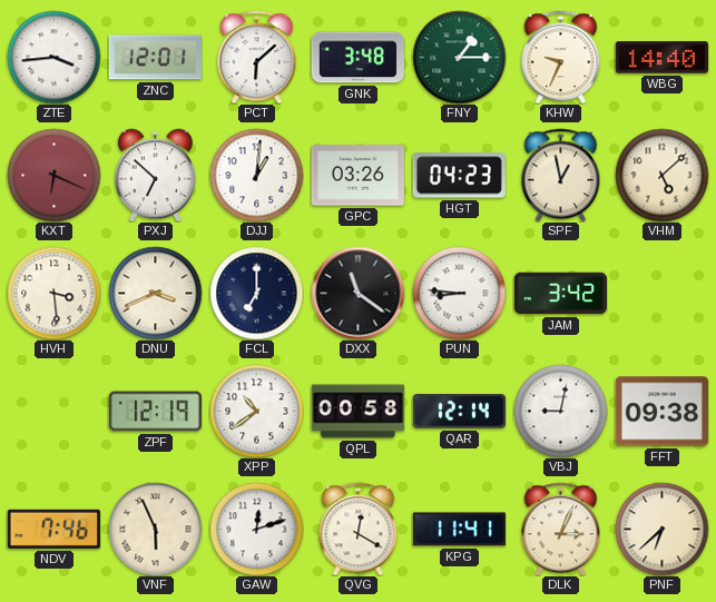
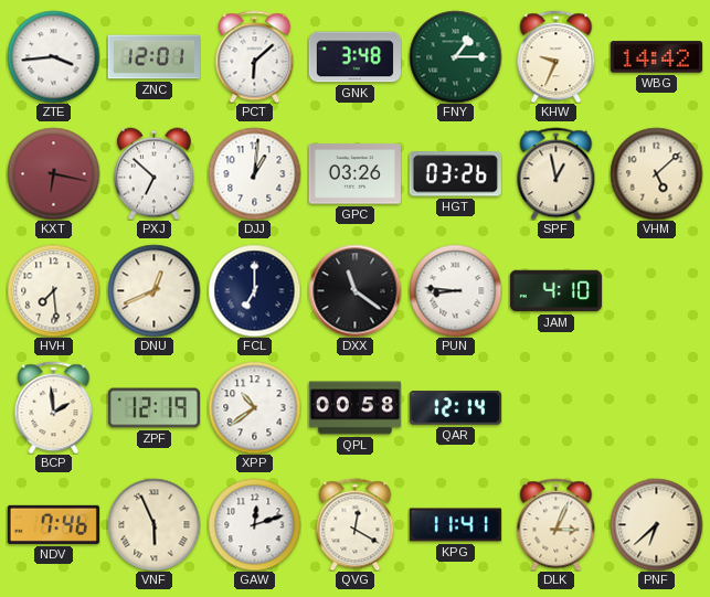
WBG: 14:40 -> 14:42
KXT: 6:19 -> 6:17
HGT: 04:23 -> 03:26
HVH: 3:29 -> 7:29
DNU: 3:41 -> 12:41
JAM: 3:42 -> 4:10
BCP: none -> 1:59
VBJ: 9:02 -> none
FFT: 09:38 -> none
